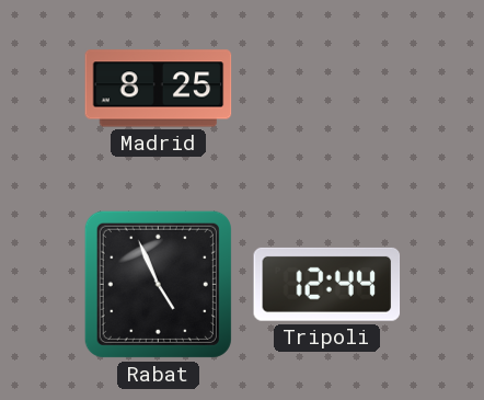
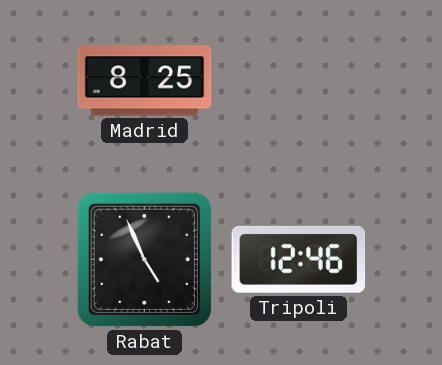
Tripoli: 12:44 -> 12:46
